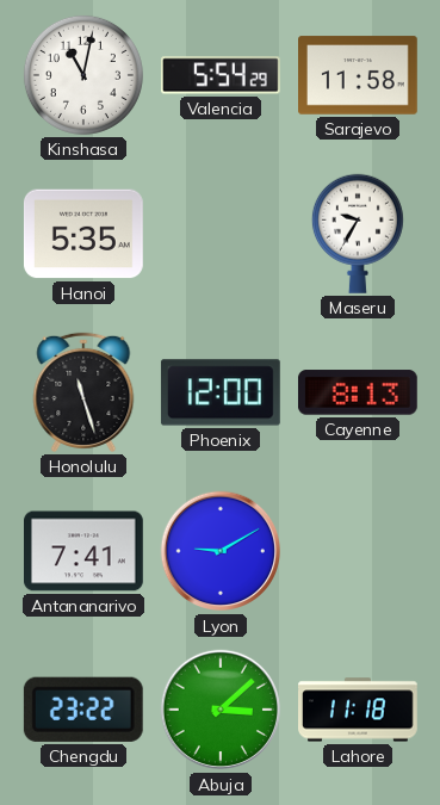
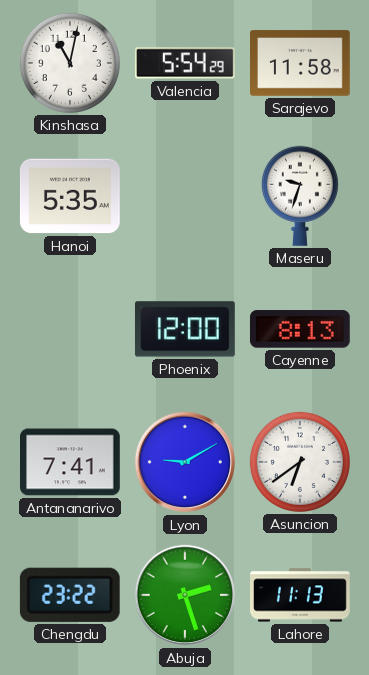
Maseru: 9:35 -> 9:33
Honolulu: 11:27 -> none
Asuncion: none -> 6:39
Abuja: 3:08 -> 2:27
Lahore: 11:18 -> 11:13
